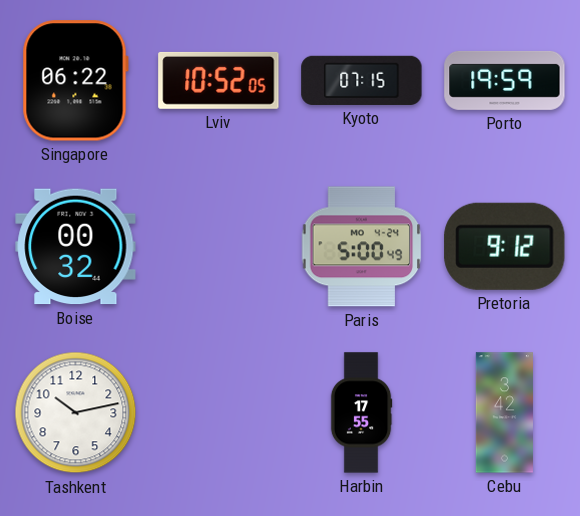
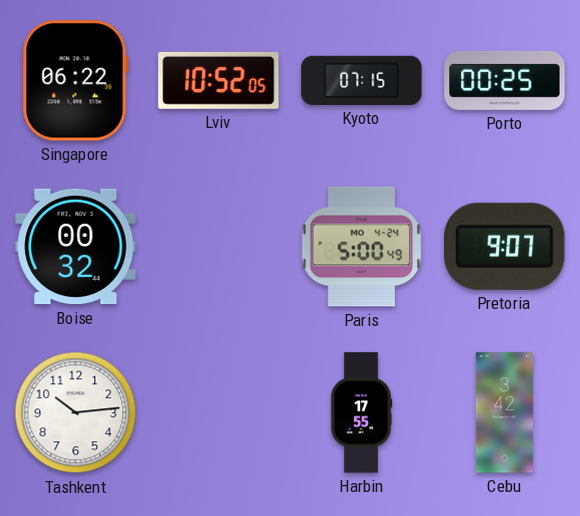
Porto: 19:59 -> 00:25
Pretoria: 9:12 -> 9:07
Tashkent: 10:13 -> 10:14
